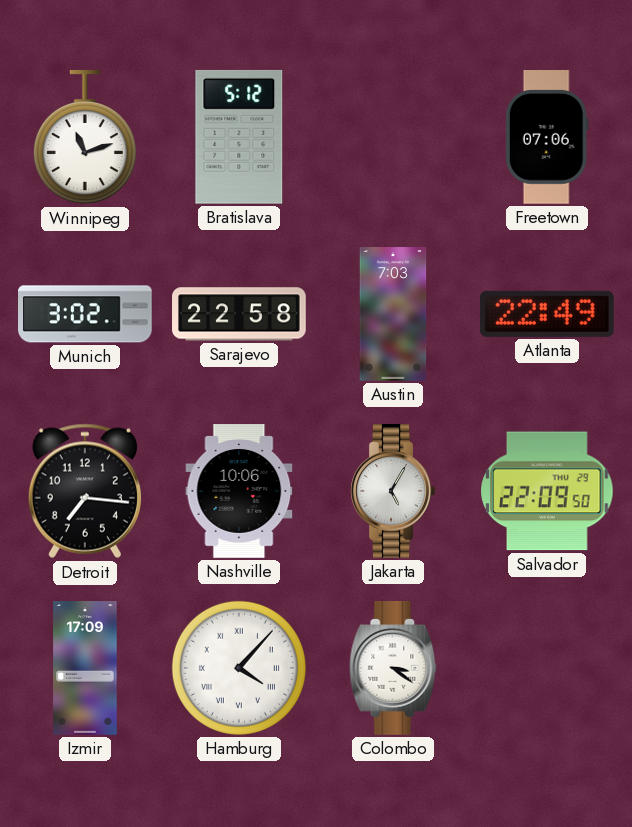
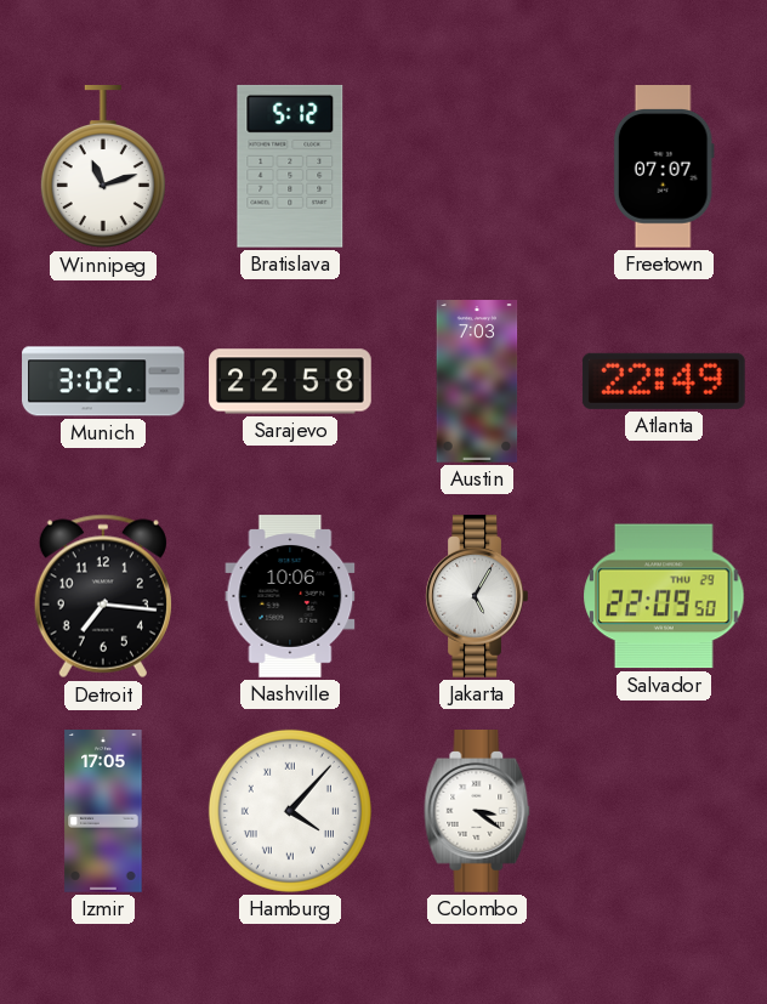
Freetown: 07:06 -> 07:07
Izmir: 17:09 -> 17:05
